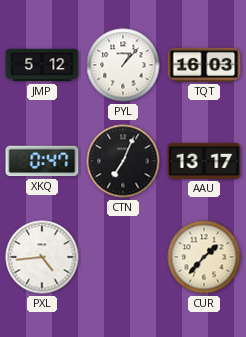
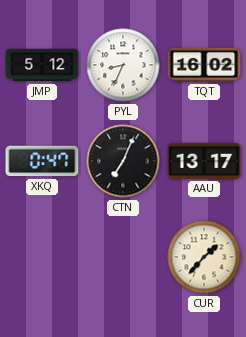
PYL: 1:07 -> 8:34
TQT: 16:03 -> 16:02
PXL: 4:44 -> none
